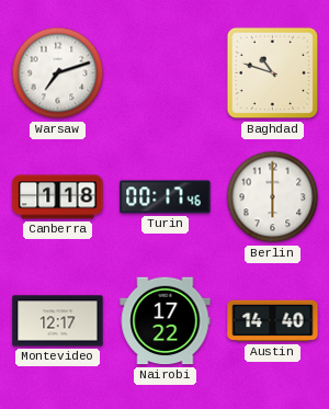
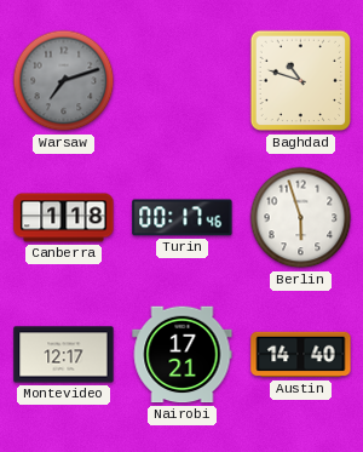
Warsaw dial: white -> grey
Berlin: 6:00 -> 5:57
Nairobi: 17:22 -> 17:21
